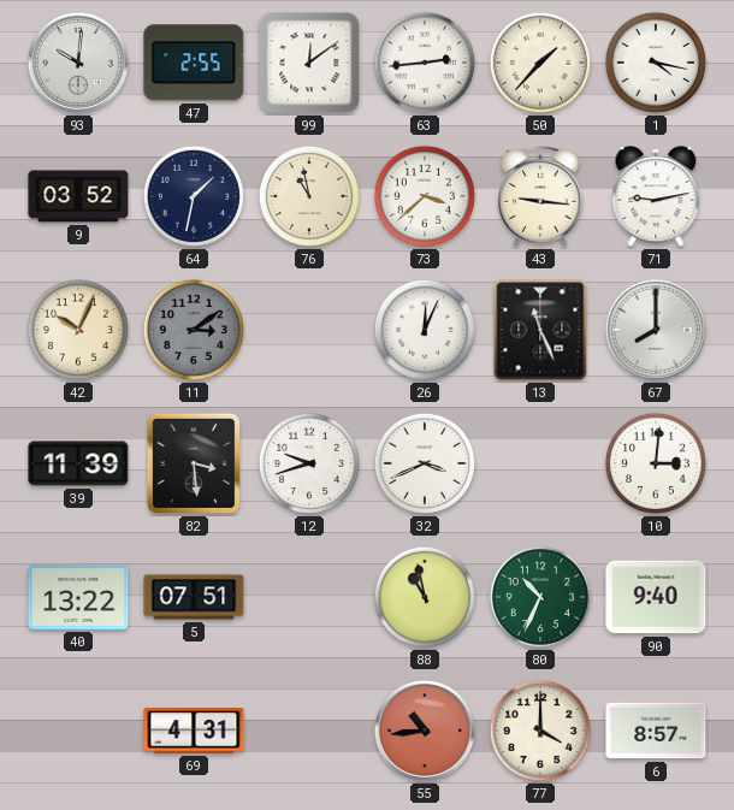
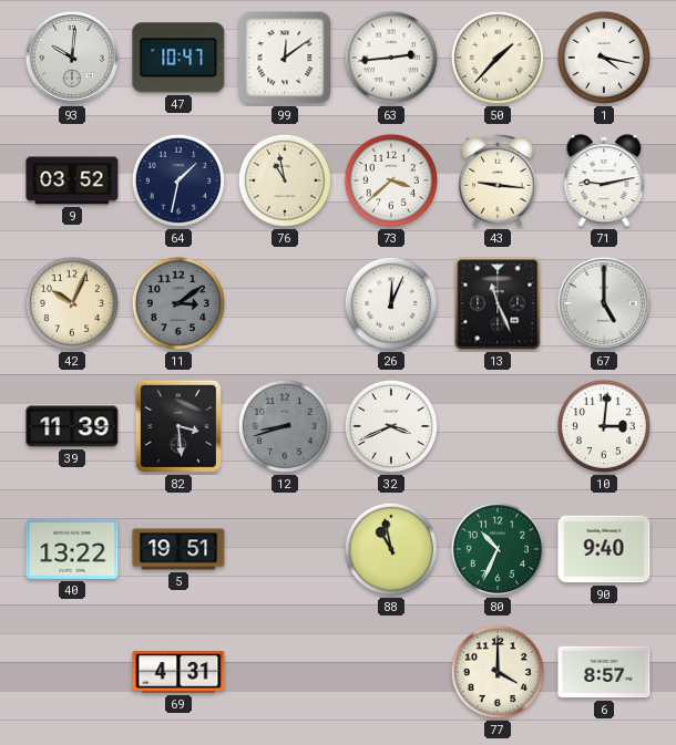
47: 2:55 -> 10:47
67: 8:00 -> 5:00
12: 9:42 -> 8:42
12 dial: white -> grey
5: 07:51 -> 19:51
55: 10:44 -> none
